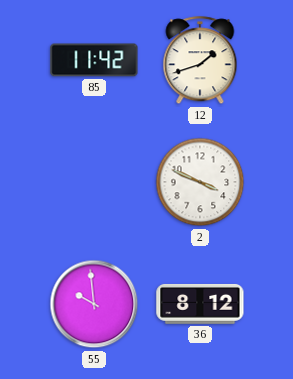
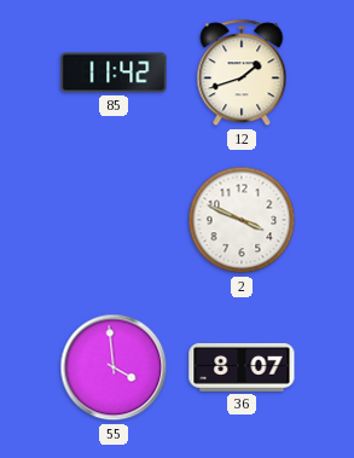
55: 9:59 -> 3:59
36: 8:12 -> 8:07
